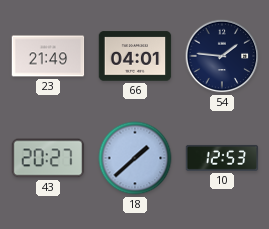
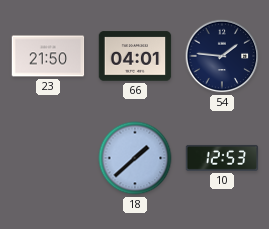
23: 21:49 -> 21:50
43: 20:27 -> none
